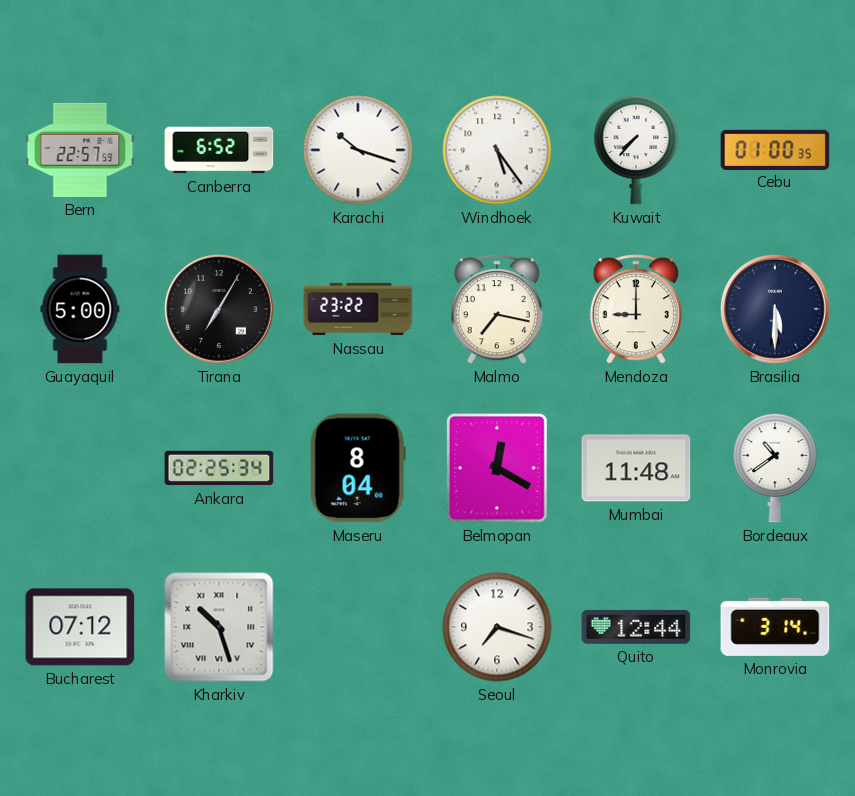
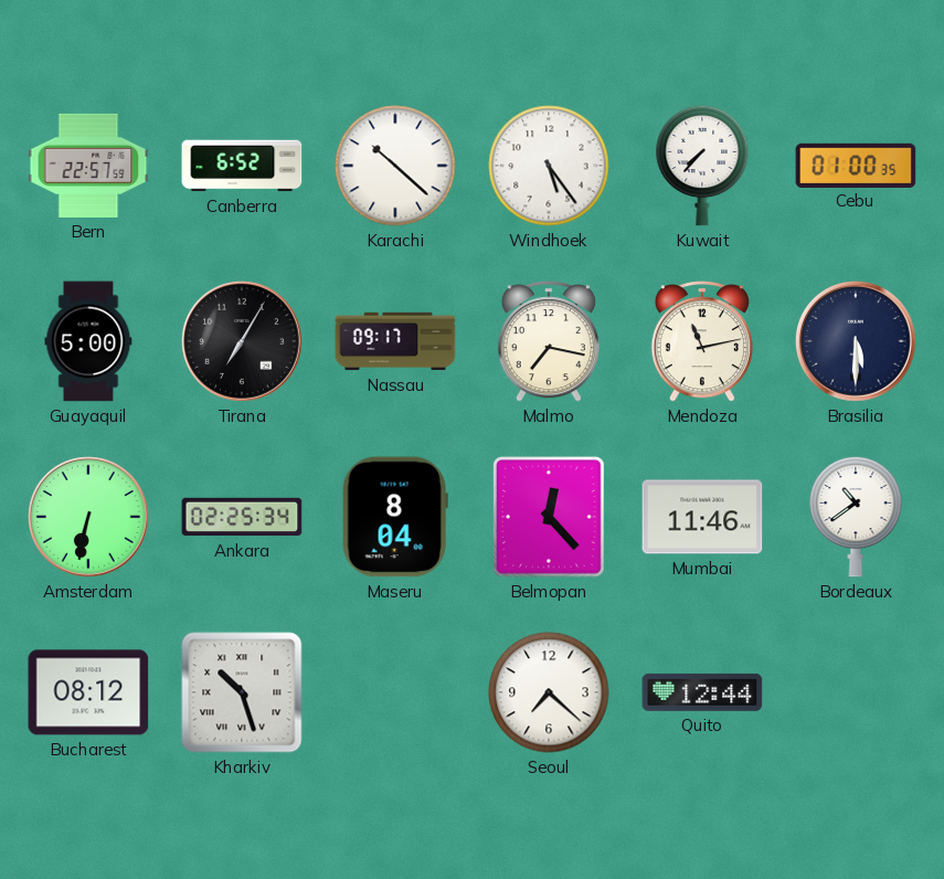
Karachi: 10:18 -> 10:22
Nassau: 23:22 -> 09:17
Mendoza: 9:00 -> 11:13
Amsterdam: none -> 6:32
Belmopan: 12:20 -> 12:23
Mumbai: 11:48 -> 11:46
Bucharest: 07:12 -> 08:12
Seoul: 7:18 -> 7:22
Monrovia: 3:14 -> none
